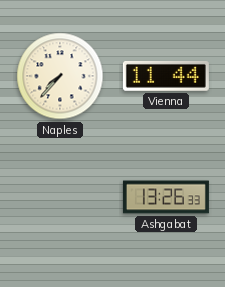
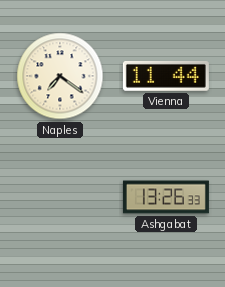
Naples: 7:37 -> 7:21
